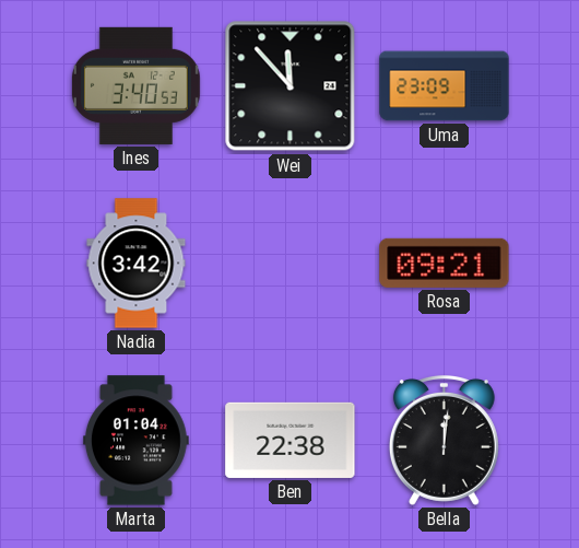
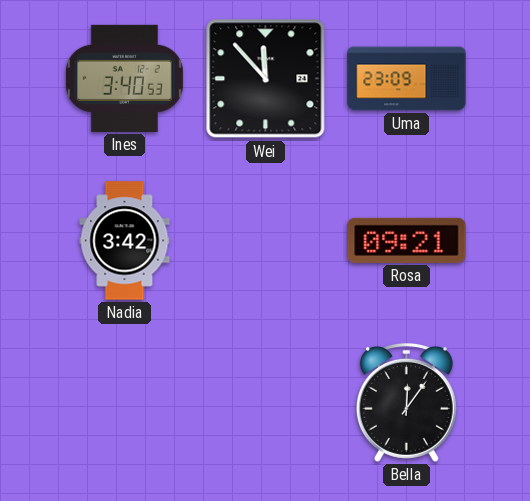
Marta: 01:04 -> none
Ben: 22:38 -> none
Bella: 12:01 -> 12:06
